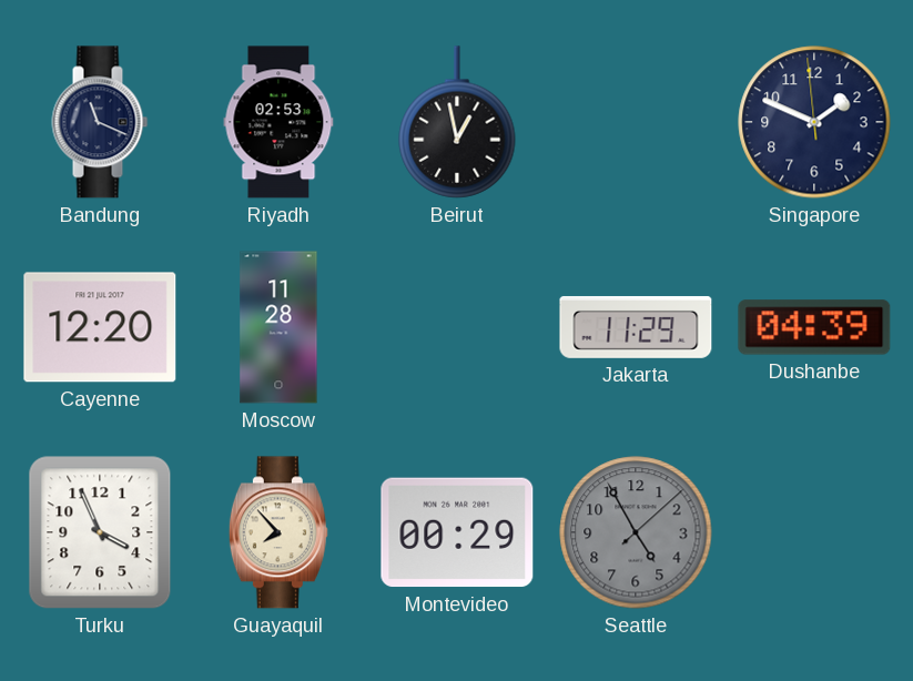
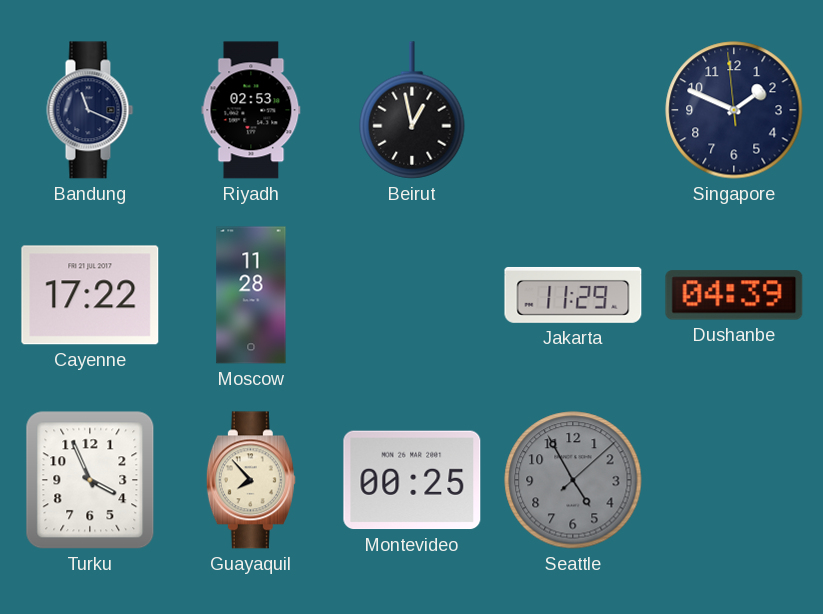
Cayenne: 12:20 -> 17:22
Montevideo: 00:29 -> 00:25
